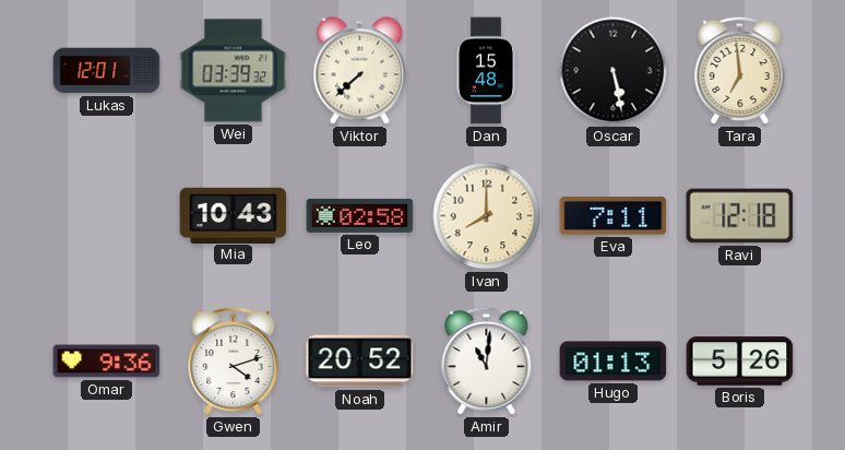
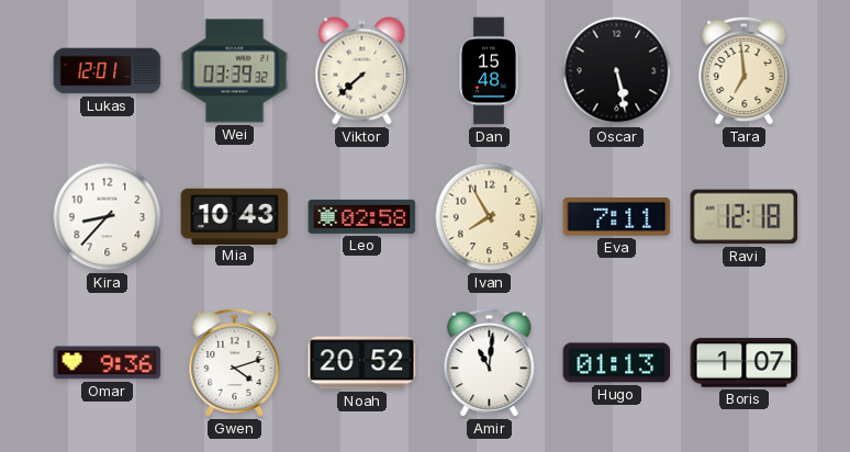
Kira: none -> 8:37
Ivan: 8:00 -> 7:55
Boris: 5:26 -> 1:07
